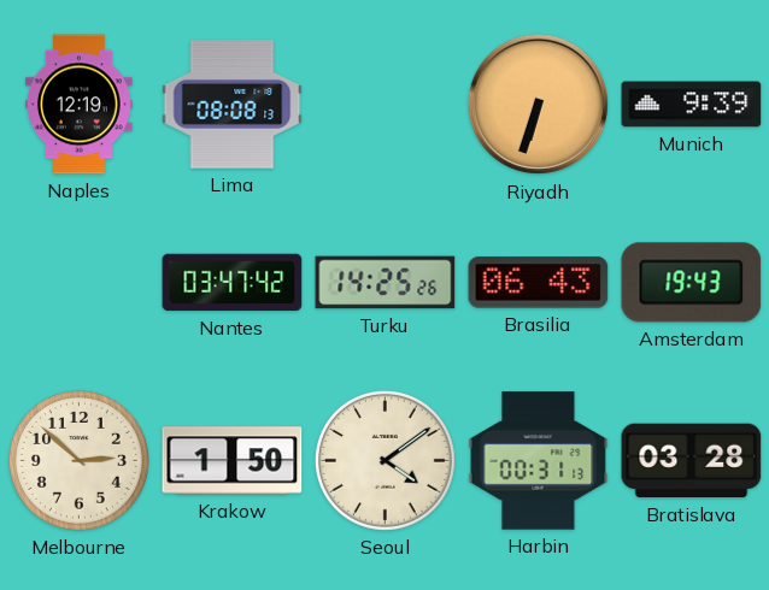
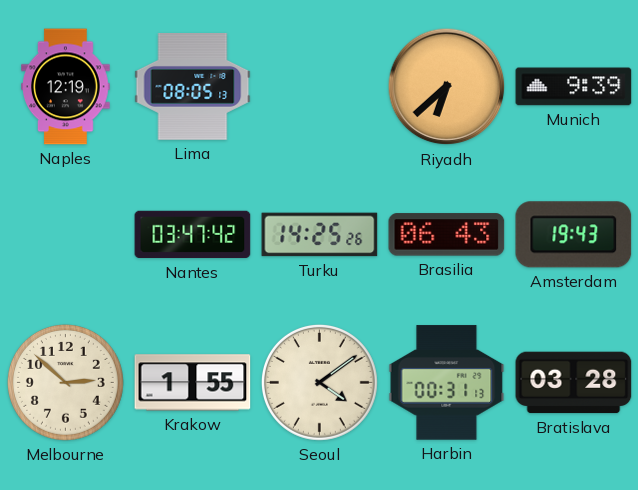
Lima: 08:08 -> 08:05
Riyadh: 6:33 -> 6:38
Krakow: 1:50 -> 1:55
